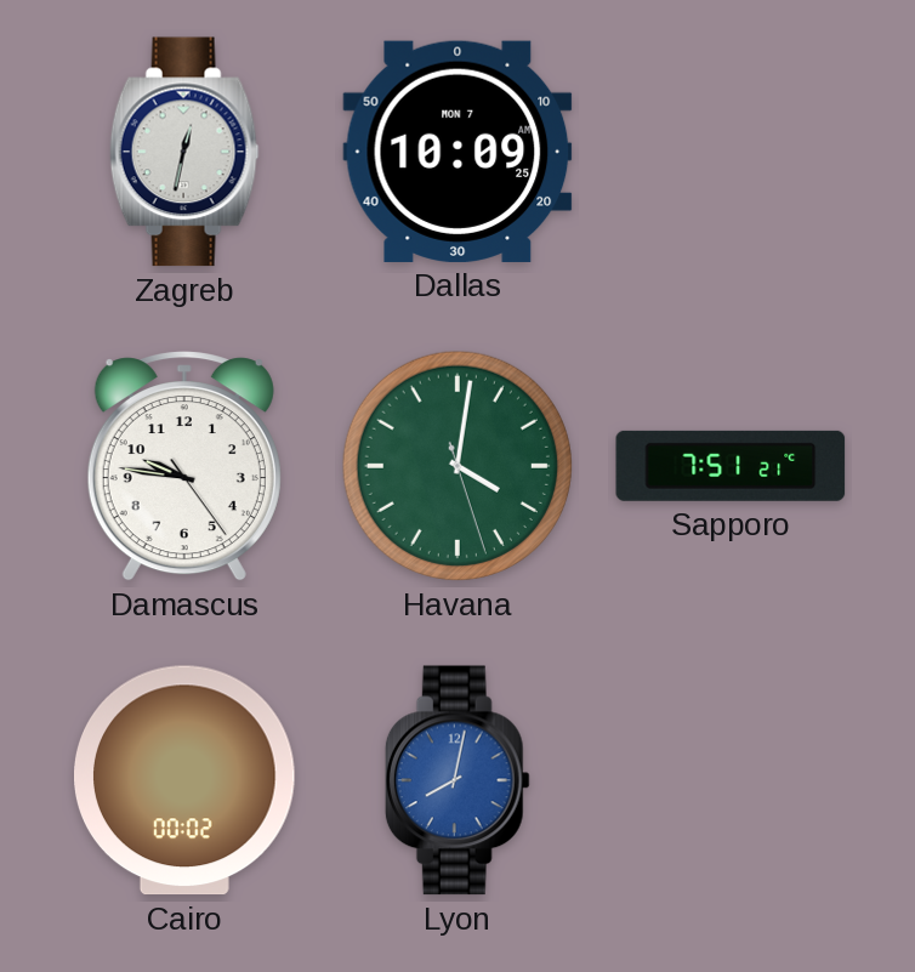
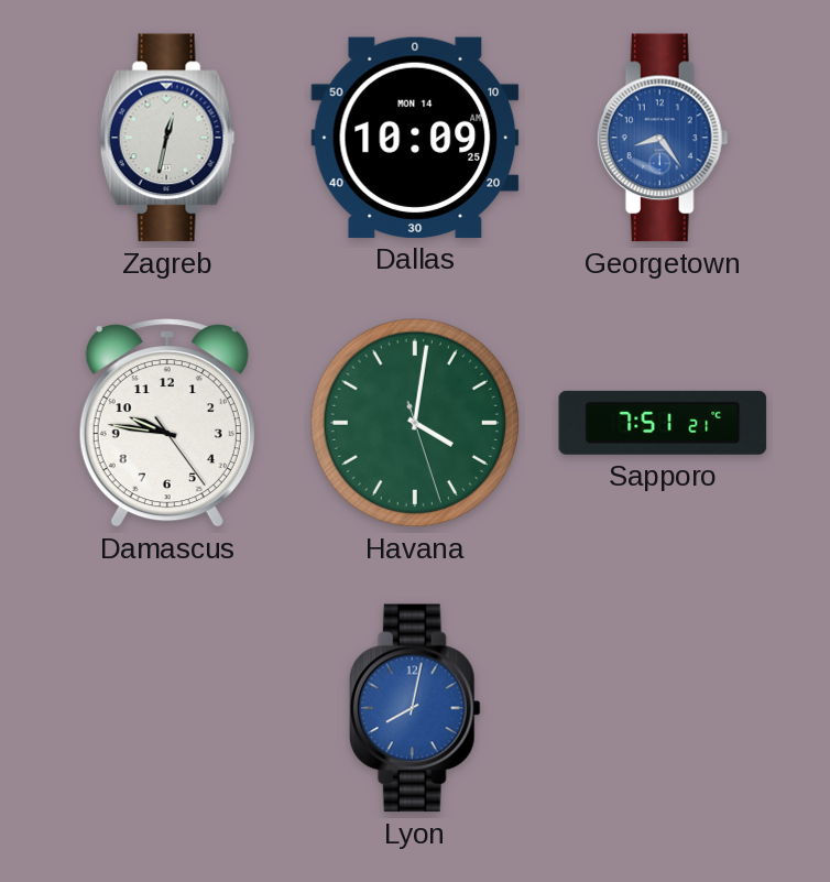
Dallas date: MON 7 -> MON 14
Georgetown: none -> 8:24
Cairo: 00:02 -> none
